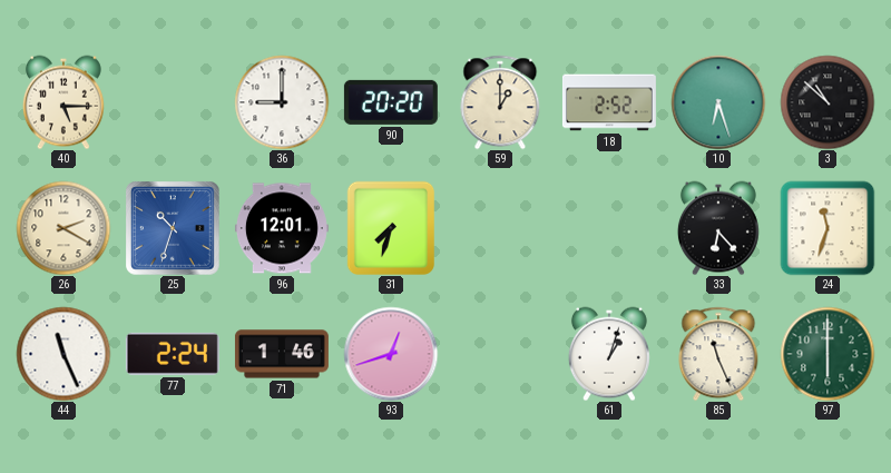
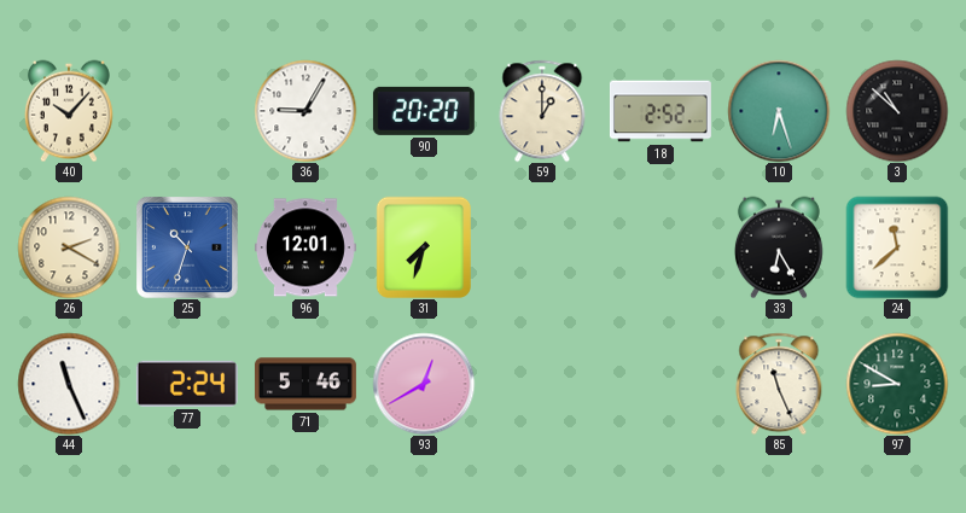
40: 5:15 -> 10:07
36: 9:00 -> 9:05
33: 6:23 -> 6:25
24: 11:33 -> 11:38
71: 1:46 -> 5:46
93: 12:42 -> 12:40
61: 1:03 -> none
97: 6:00 -> 8:50
